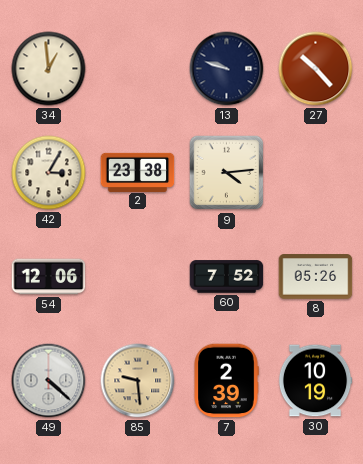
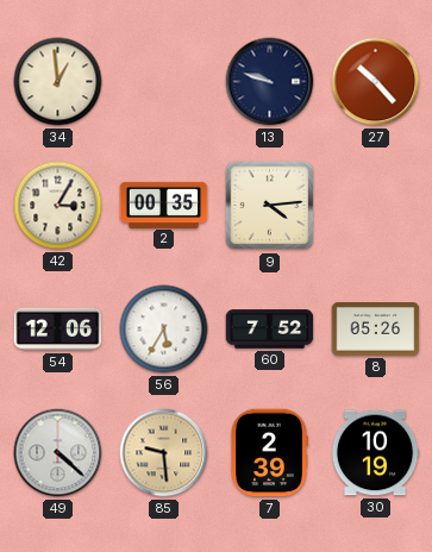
2: 23:38 -> 00:35
56: none -> 5:35
